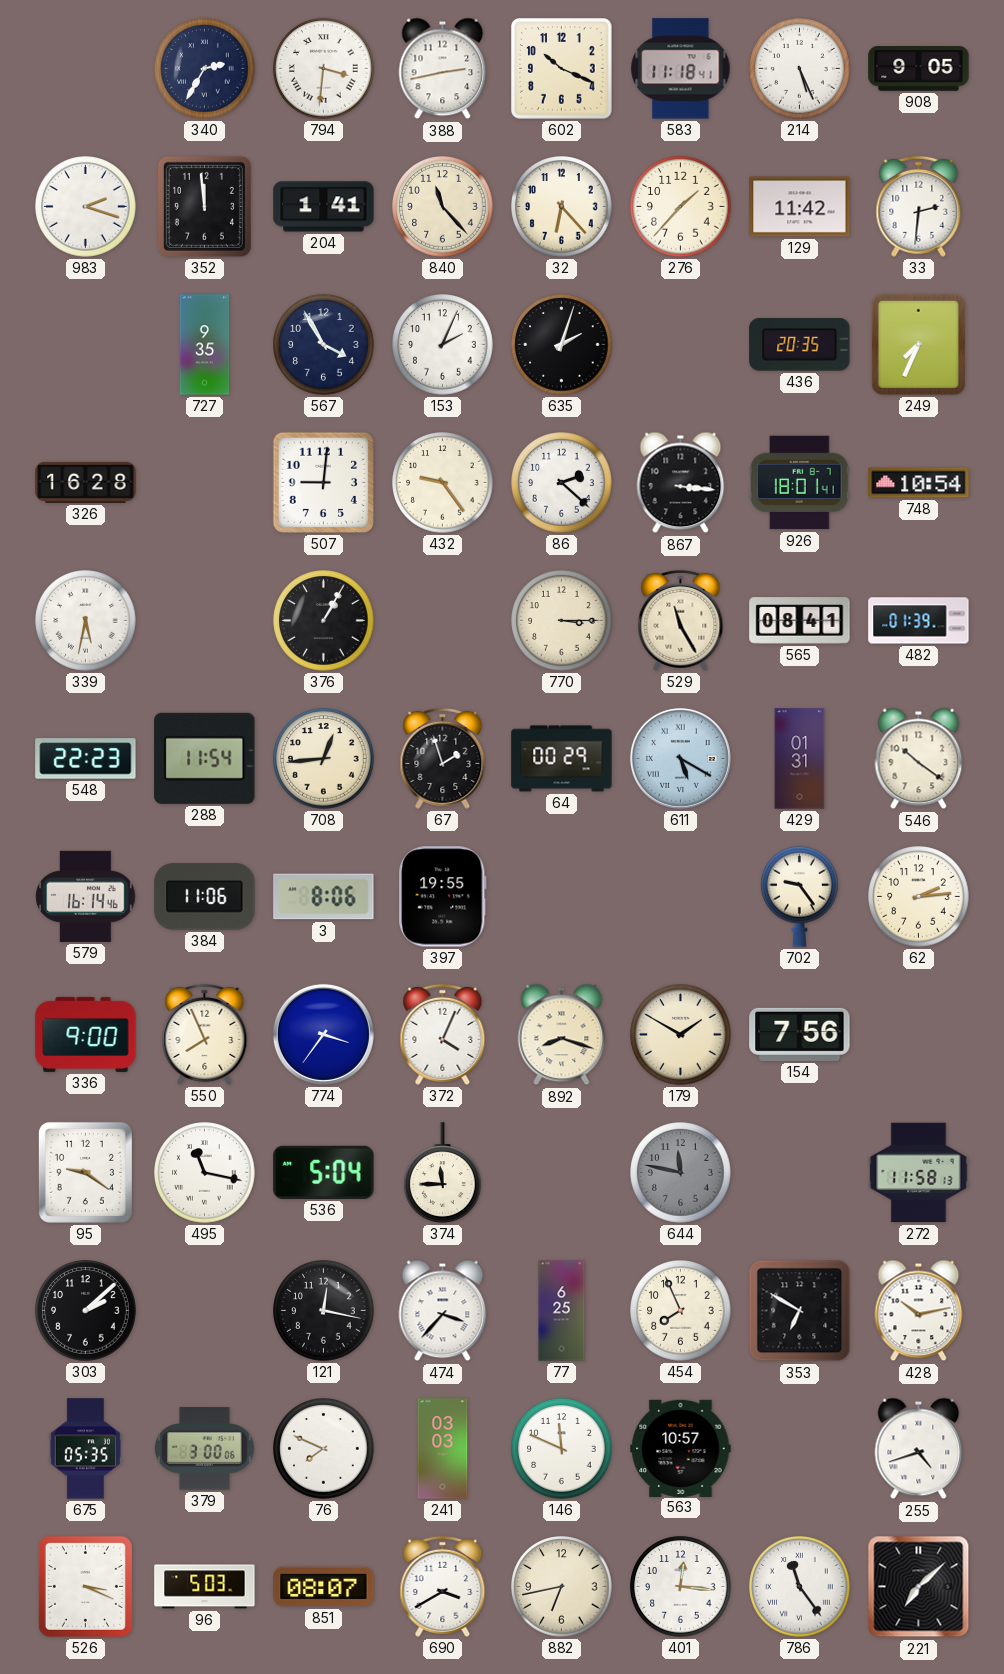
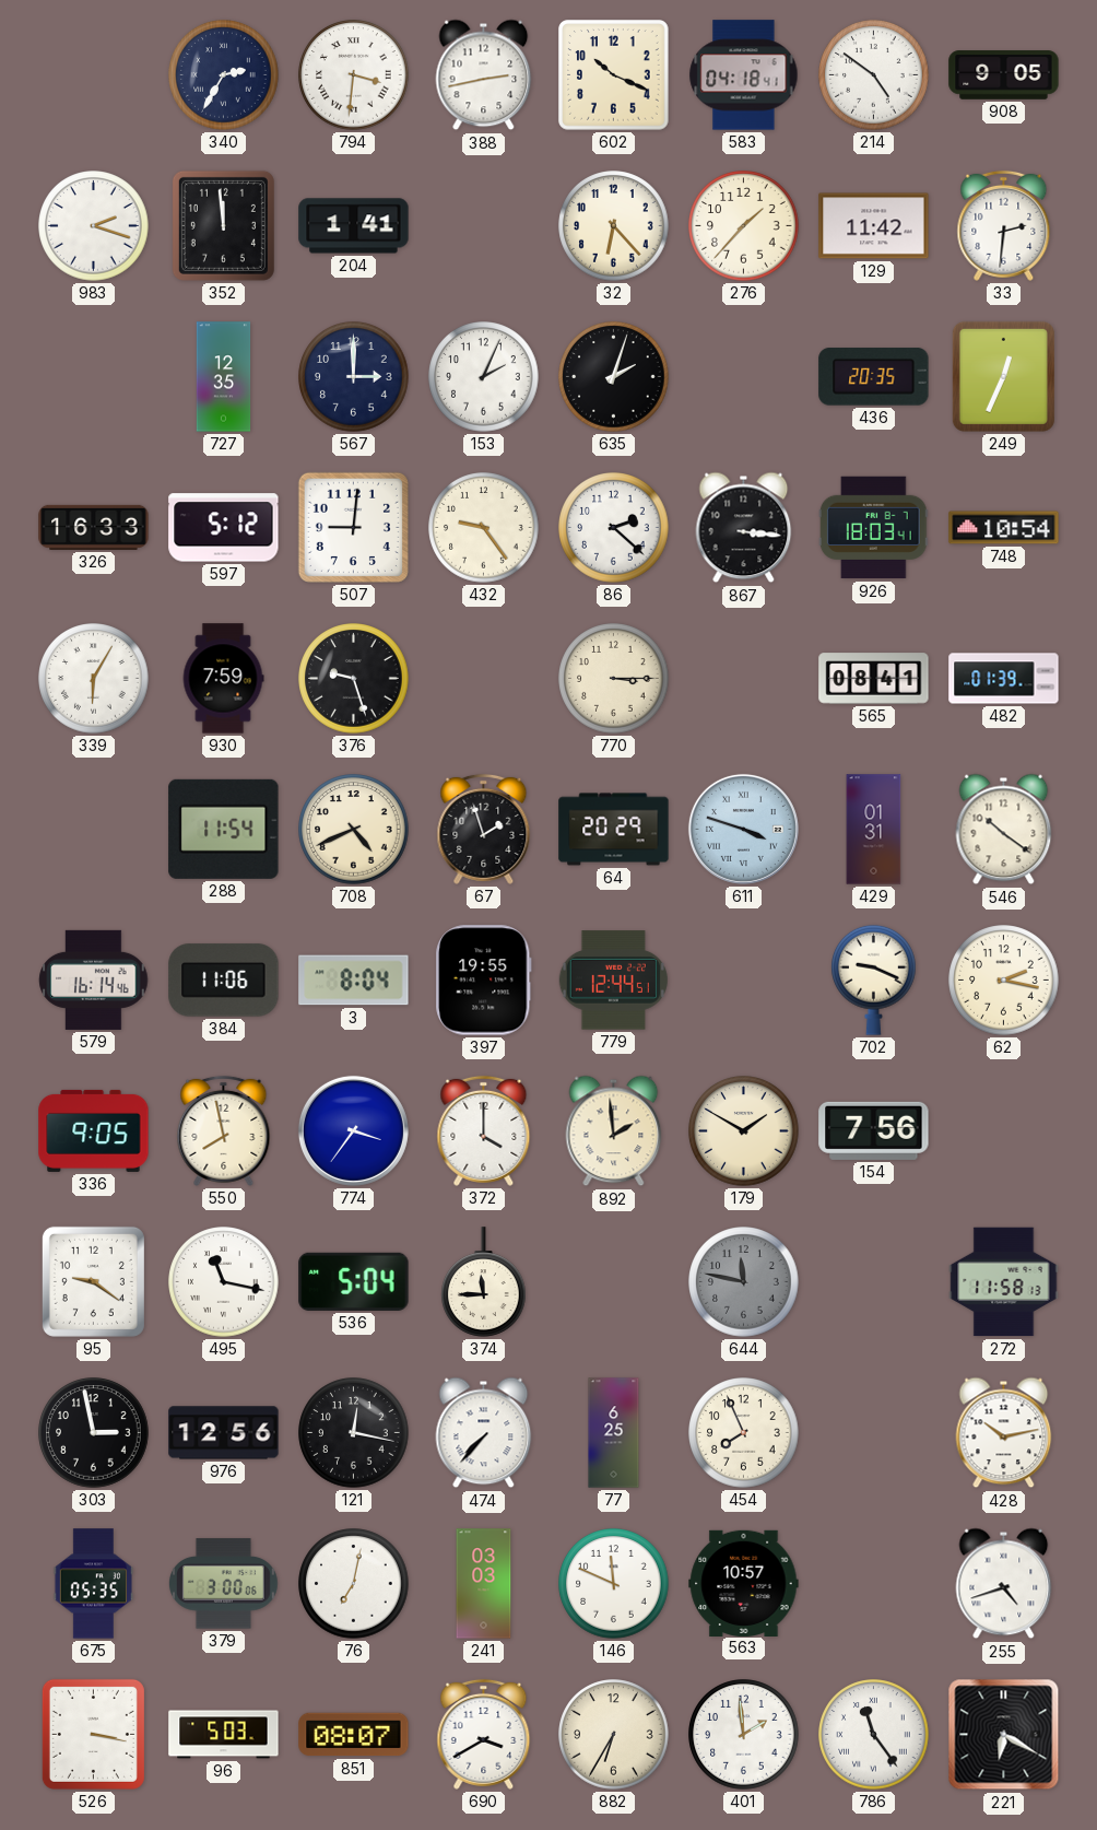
583: 11:18 -> 04:18
214: 5:26 -> 4:51
840: 11:23 -> none
727: 9:35 -> 12:35
567: 3:55 -> 3:00
249: 7:34 -> 12:34
326: 16:28 -> 16:33
597: none -> 5:12
926: 18:01 -> 18:03
339: 5:32 -> 6:05
930: none -> 7:59
376: 1:05 -> 9:27
529: 11:25 -> none
548: 22:23 -> none
708: 12:44 -> 4:41
64: 00:29 -> 20:29
611: 5:20 -> 3:48
3: 8:06 -> 8:04
779: none -> 12:44
702: 9:24 -> 9:19
62: 2:14 -> 2:17
336: 9:00 -> 9:05
550: 7:56 -> 7:58
372: 4:04 -> 4:00
892: 8:18 -> 1:59
303: 2:08 -> 2:58
976: none -> 12:56
474: 3:37 -> 7:37
353: 6:50 -> none
76: 7:49 -> 7:02
526: 3:19 -> 3:17
882: 6:43 -> 6:35
401: 12:16 -> 1:59
221: 7:08 -> 6:20
